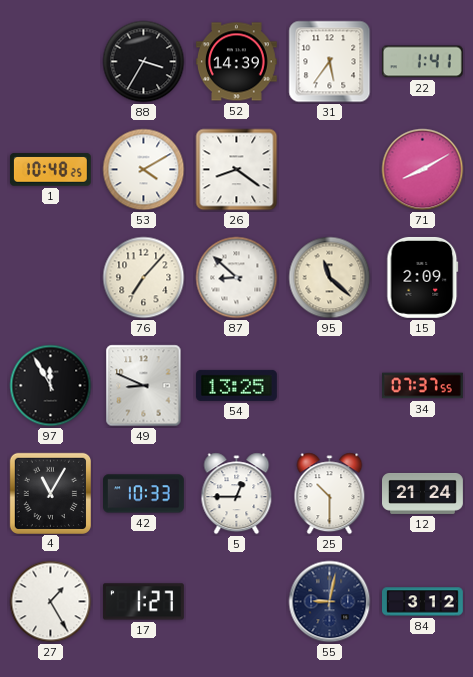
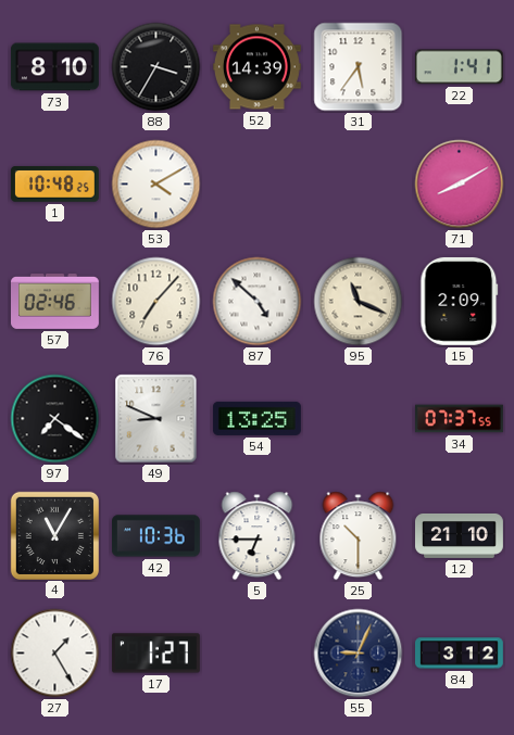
73: none -> 8:10
26: 8:21 -> none
57: none -> 02:46
87: 8:52 -> 4:52
95: 11:22 -> 11:19
97: 11:55 -> 7:21
42: 10:33 -> 10:36
5: 12:45 -> 6:45
12: 21:24 -> 21:10
55: 9:02 -> 9:04
